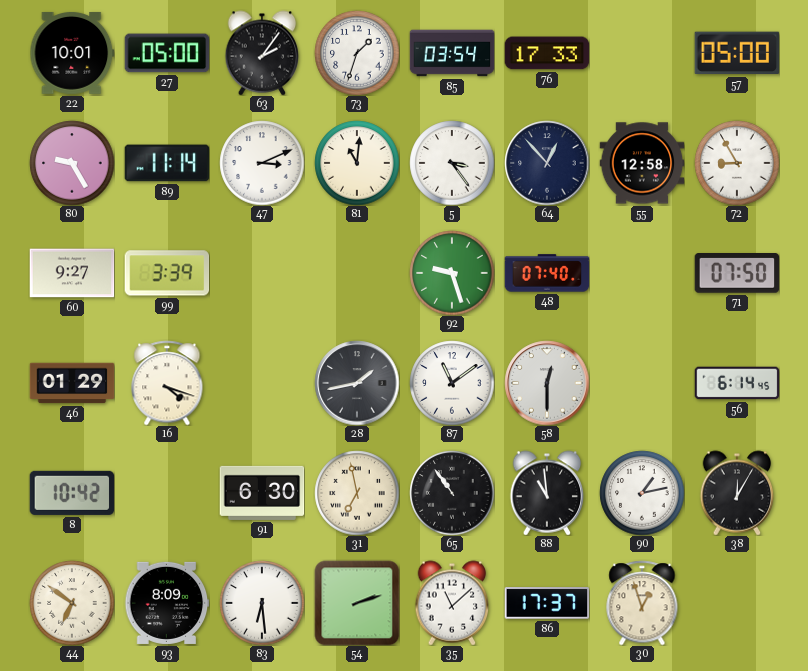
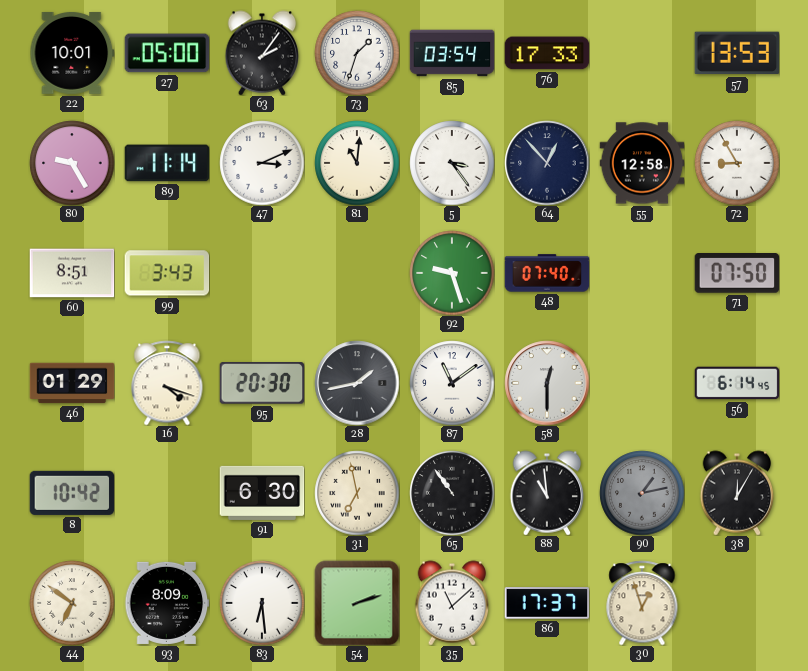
57: 05:00 -> 13:53
60: 9:27 -> 8:51
99: 3:39 -> 3:43
95: none -> 20:30
90 dial: white -> grey
